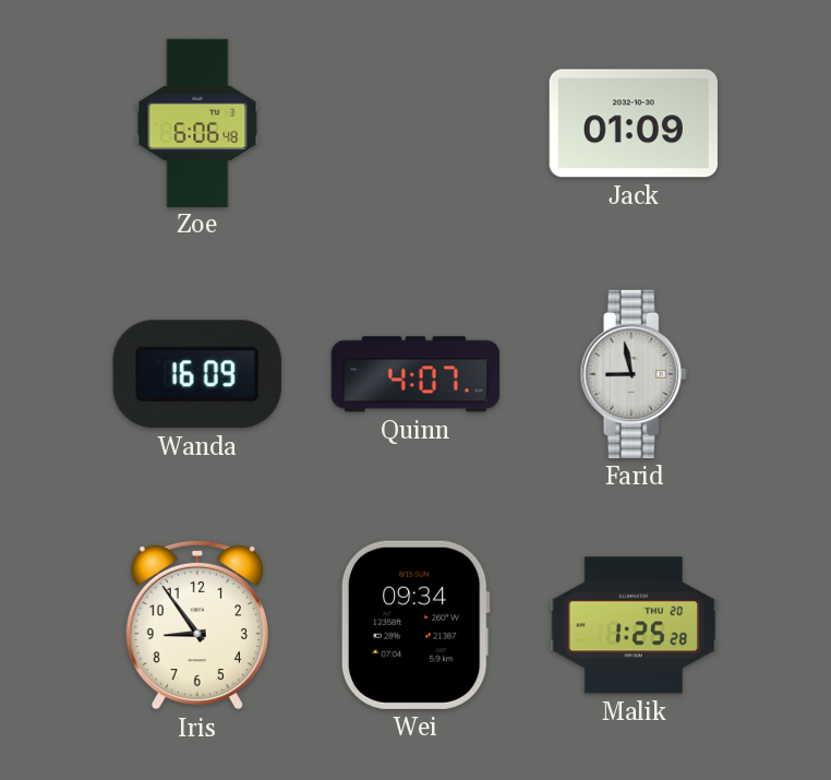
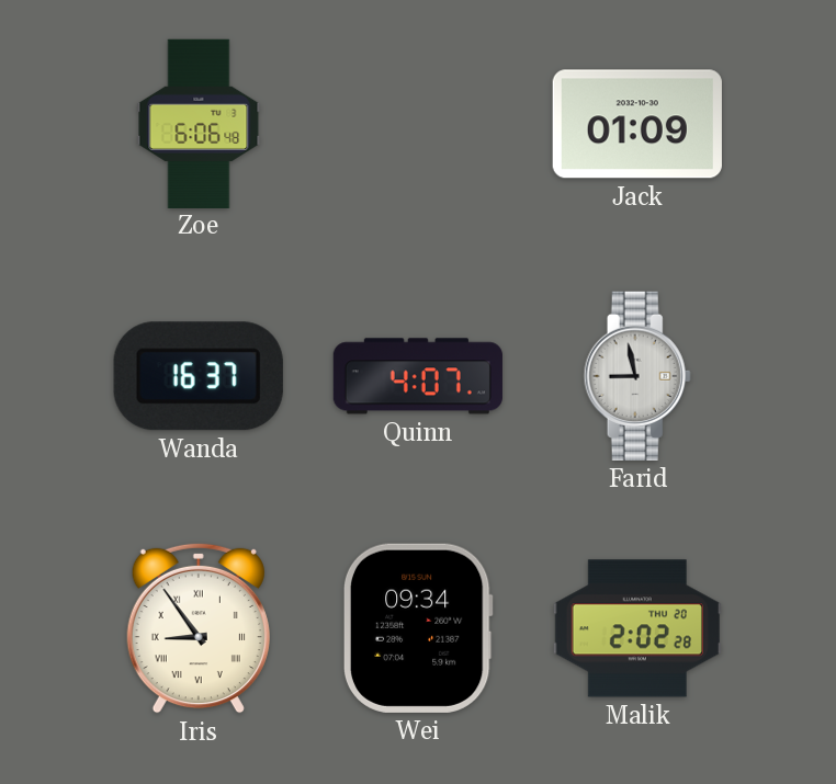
Wanda: 16:09 -> 16:37
Iris numerals: Arabic -> Roman
Malik: 1:25 -> 2:02
